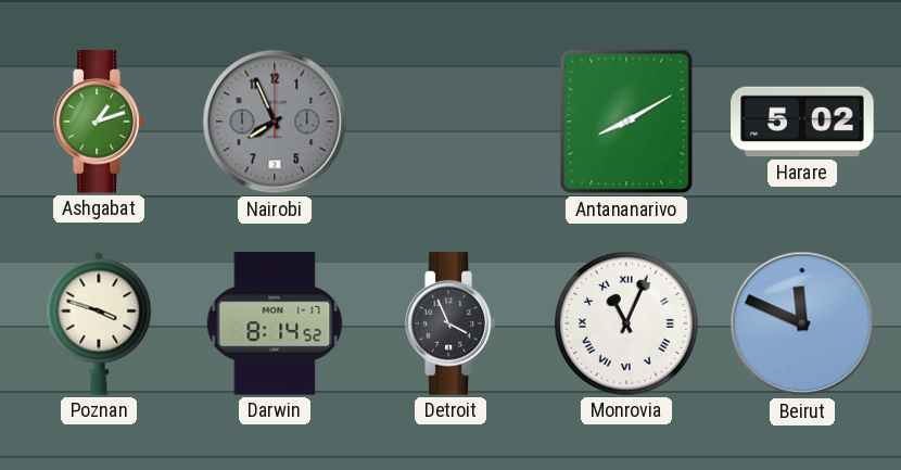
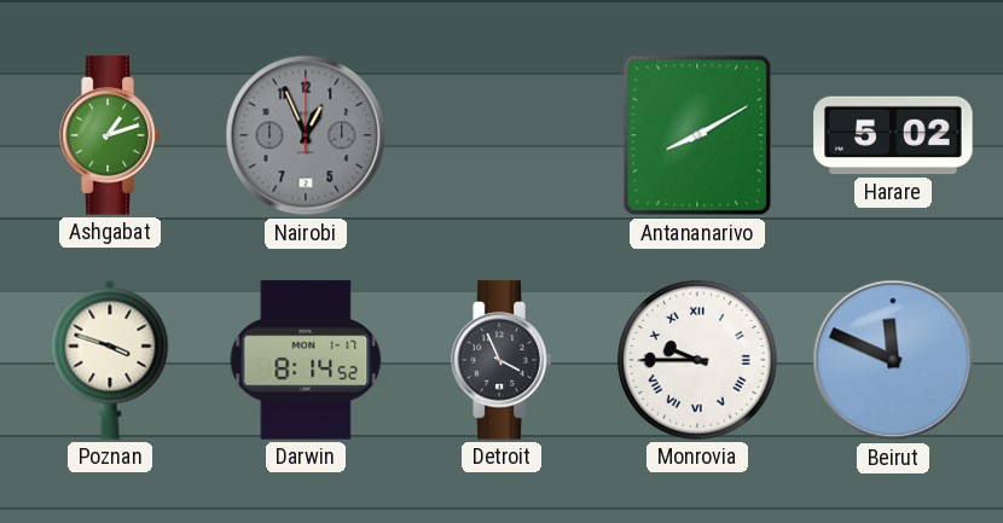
Nairobi: 7:56 -> 12:56
Monrovia: 11:04 -> 9:45
